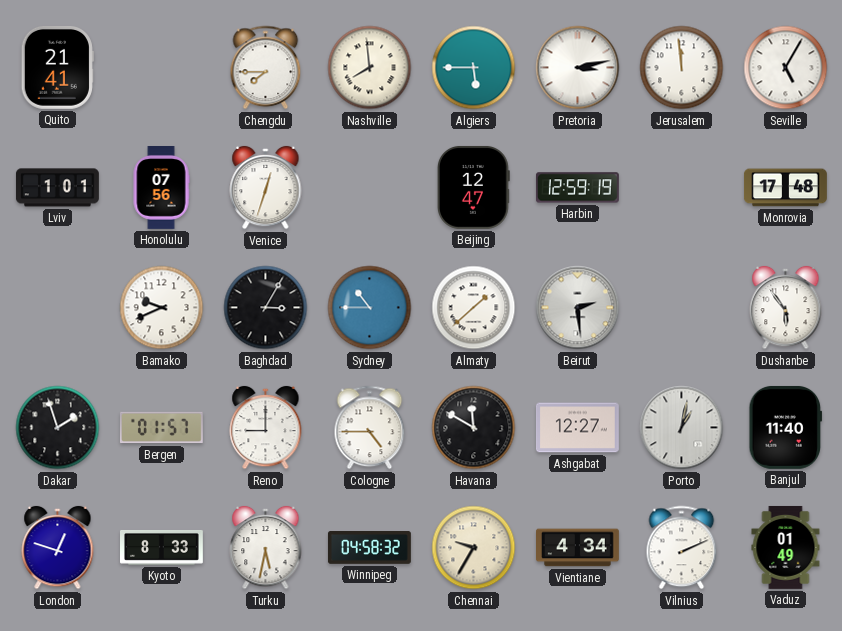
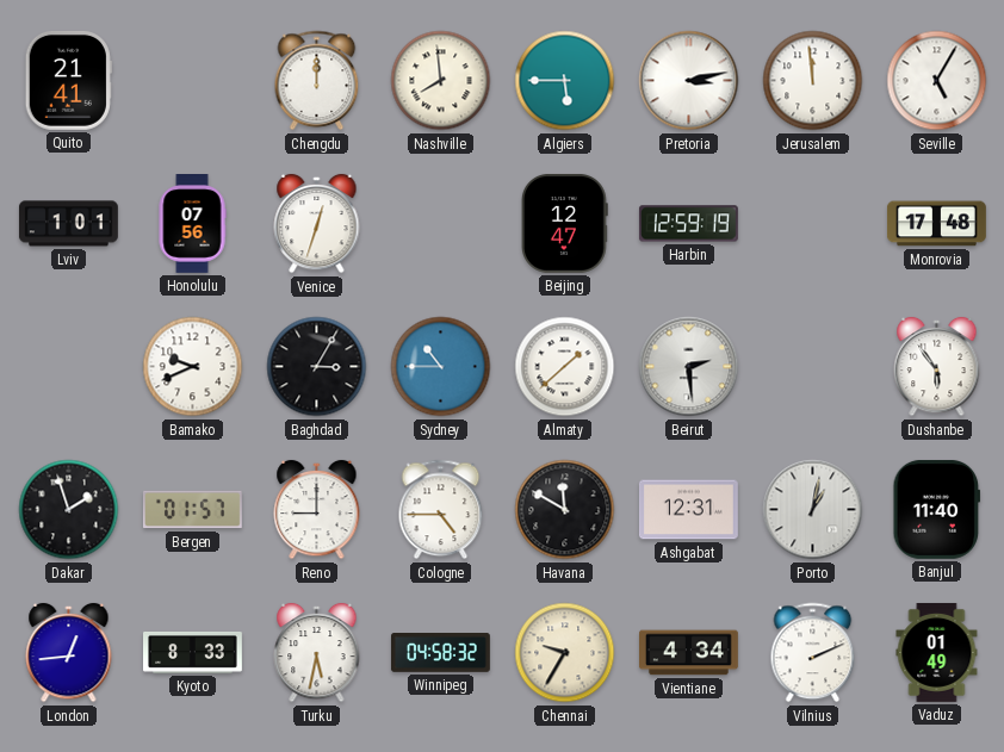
Chengdu: 7:45 -> 12:00
Ashgabat: 12:27 -> 12:31
London: 12:48 -> 12:44
